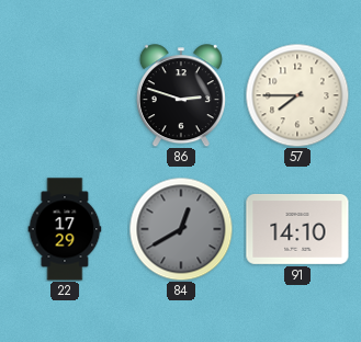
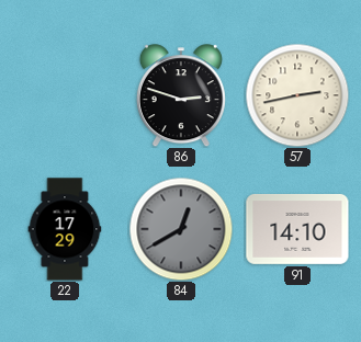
57: 7:45 -> 2:43
